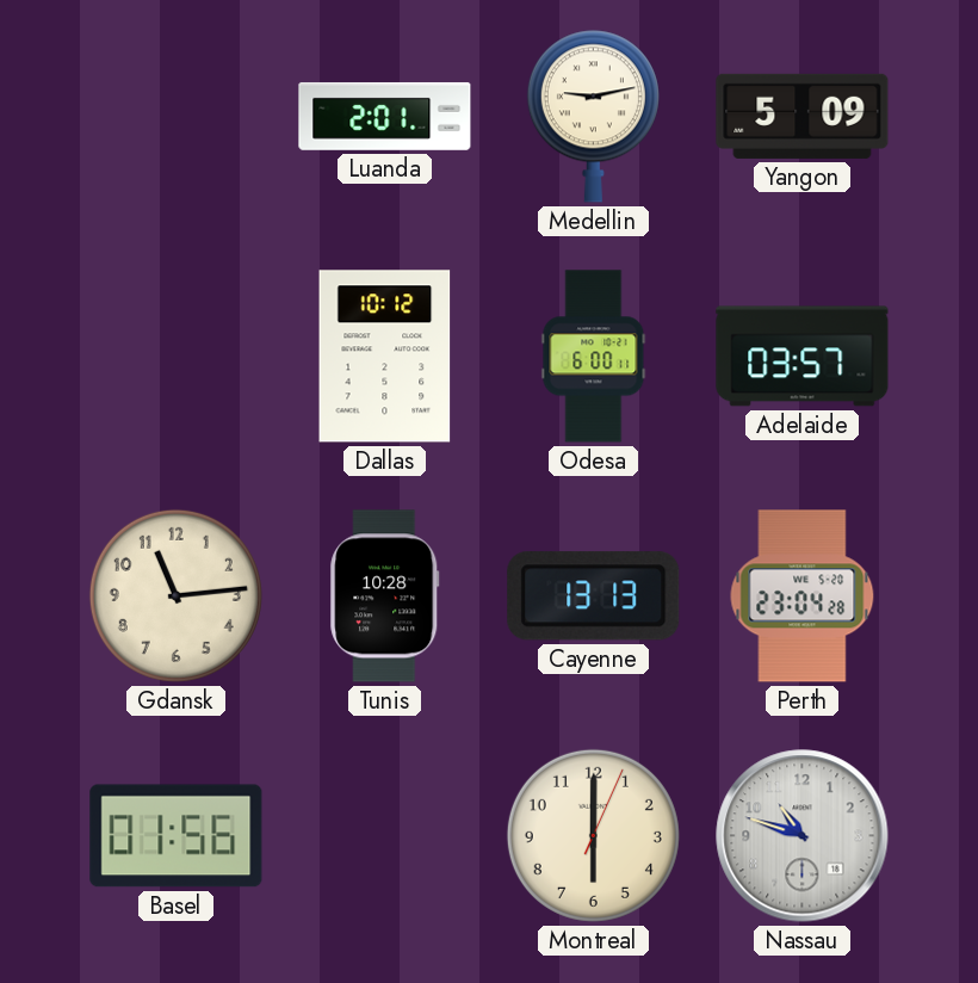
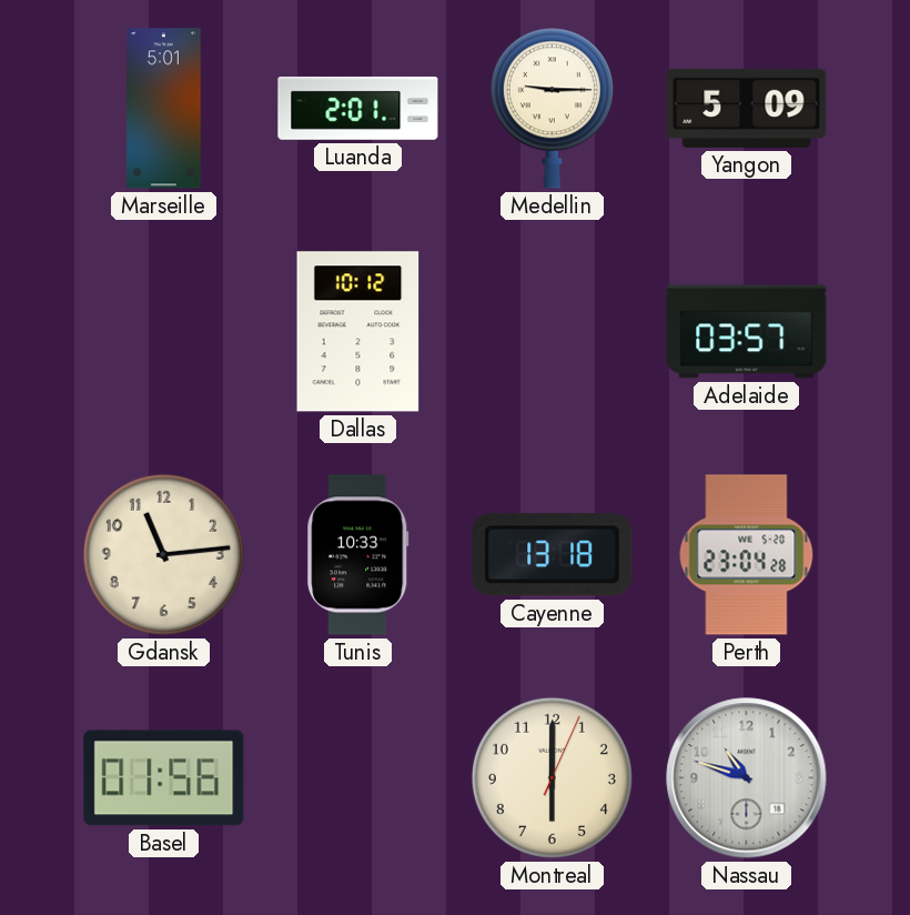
Marseille: none -> 5:01
Medellin: 9:13 -> 9:15
Odesa: 6:00 -> none
Tunis: 10:28 -> 10:33
Cayenne: 13:13 -> 13:18
